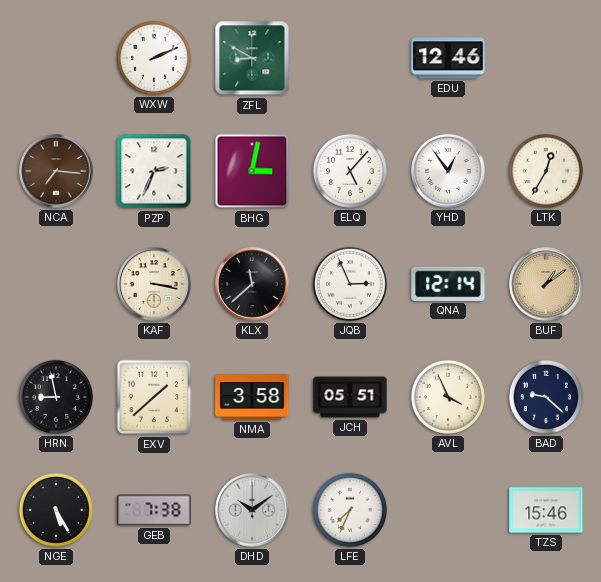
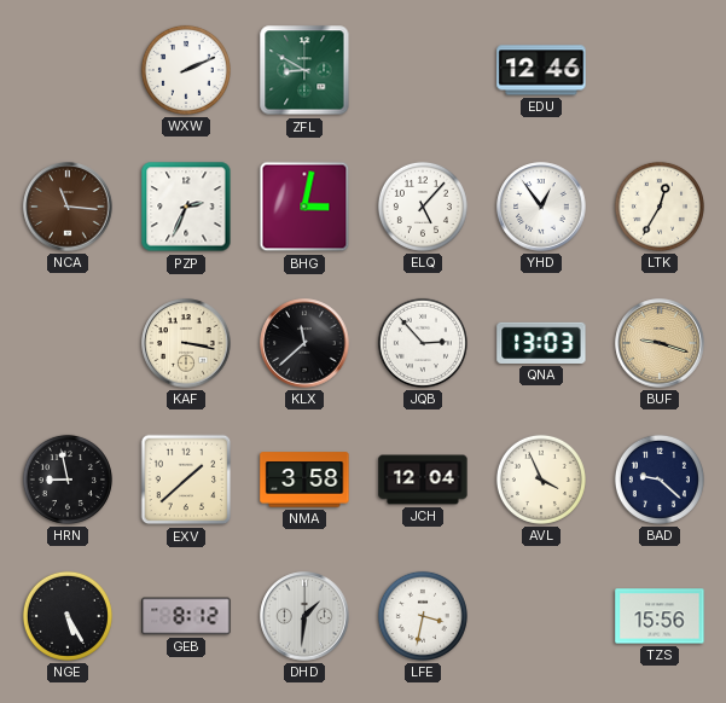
NCA: 7:16 -> 11:16
JQB: 2:56 -> 2:53
QNA: 12:14 -> 13:03
BUF: 1:09 -> 9:18
JCH: 05:51 -> 12:04
GEB: 7:38 -> 8:12
DHD: 10:09 -> 1:31
LFE: 7:34 -> 3:32
TZS: 15:46 -> 15:56
